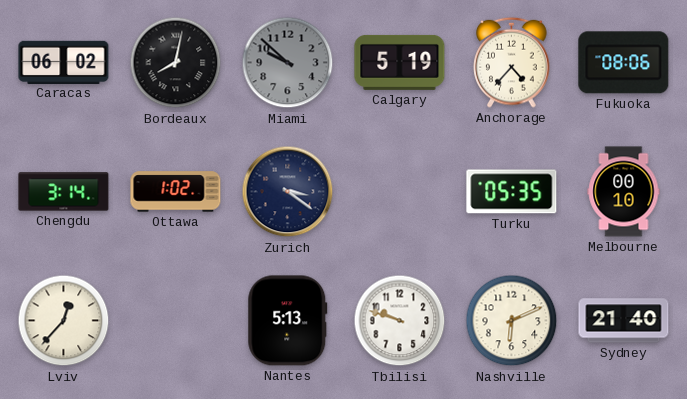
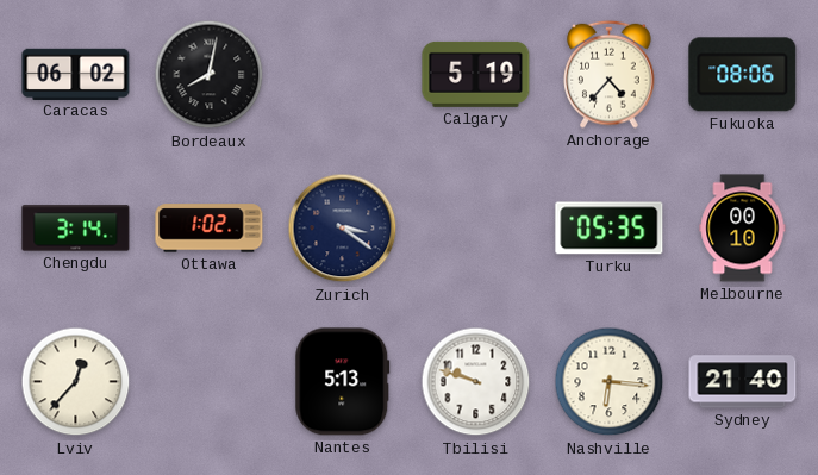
Miami: 9:52 -> none
Nashville: 6:11 -> 6:16
